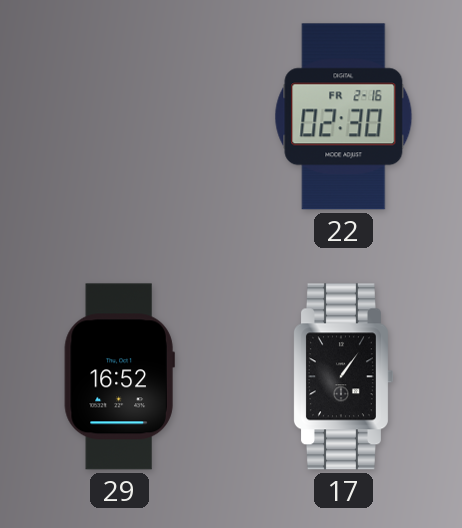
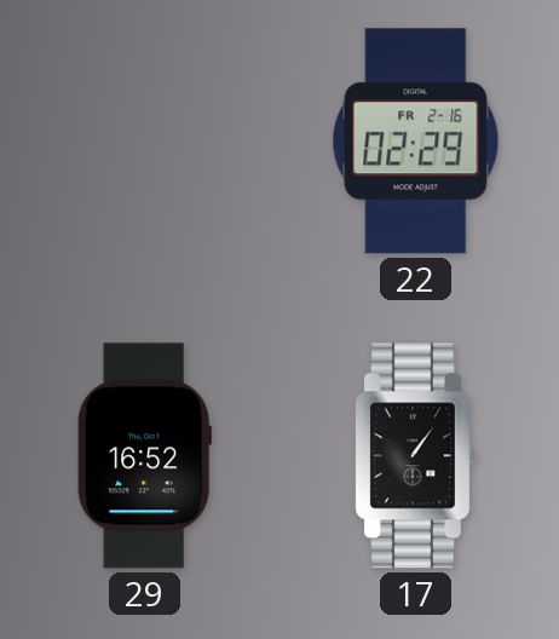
22: 02:30 -> 02:29
